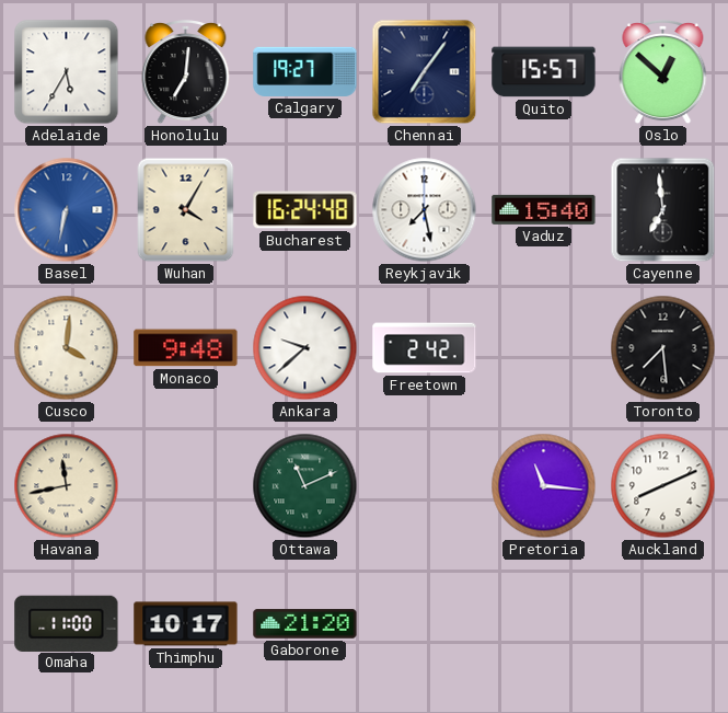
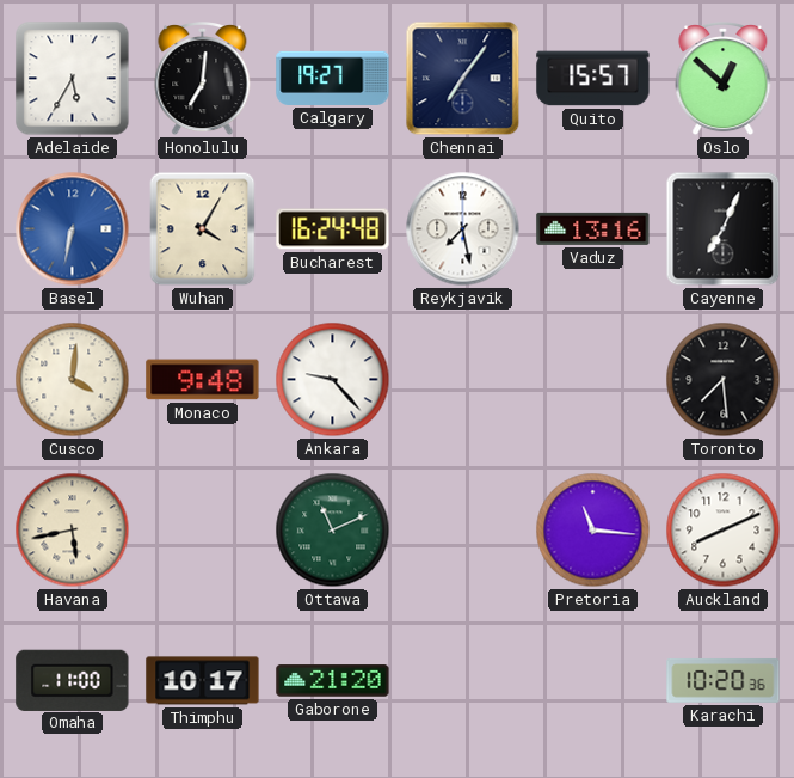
Vaduz: 15:40 -> 13:16
Cayenne: 6:59 -> 7:04
Ankara: 9:38 -> 9:23
Freetown: 2:42 -> none
Havana: 11:43 -> 5:43
Karachi: none -> 10:20
